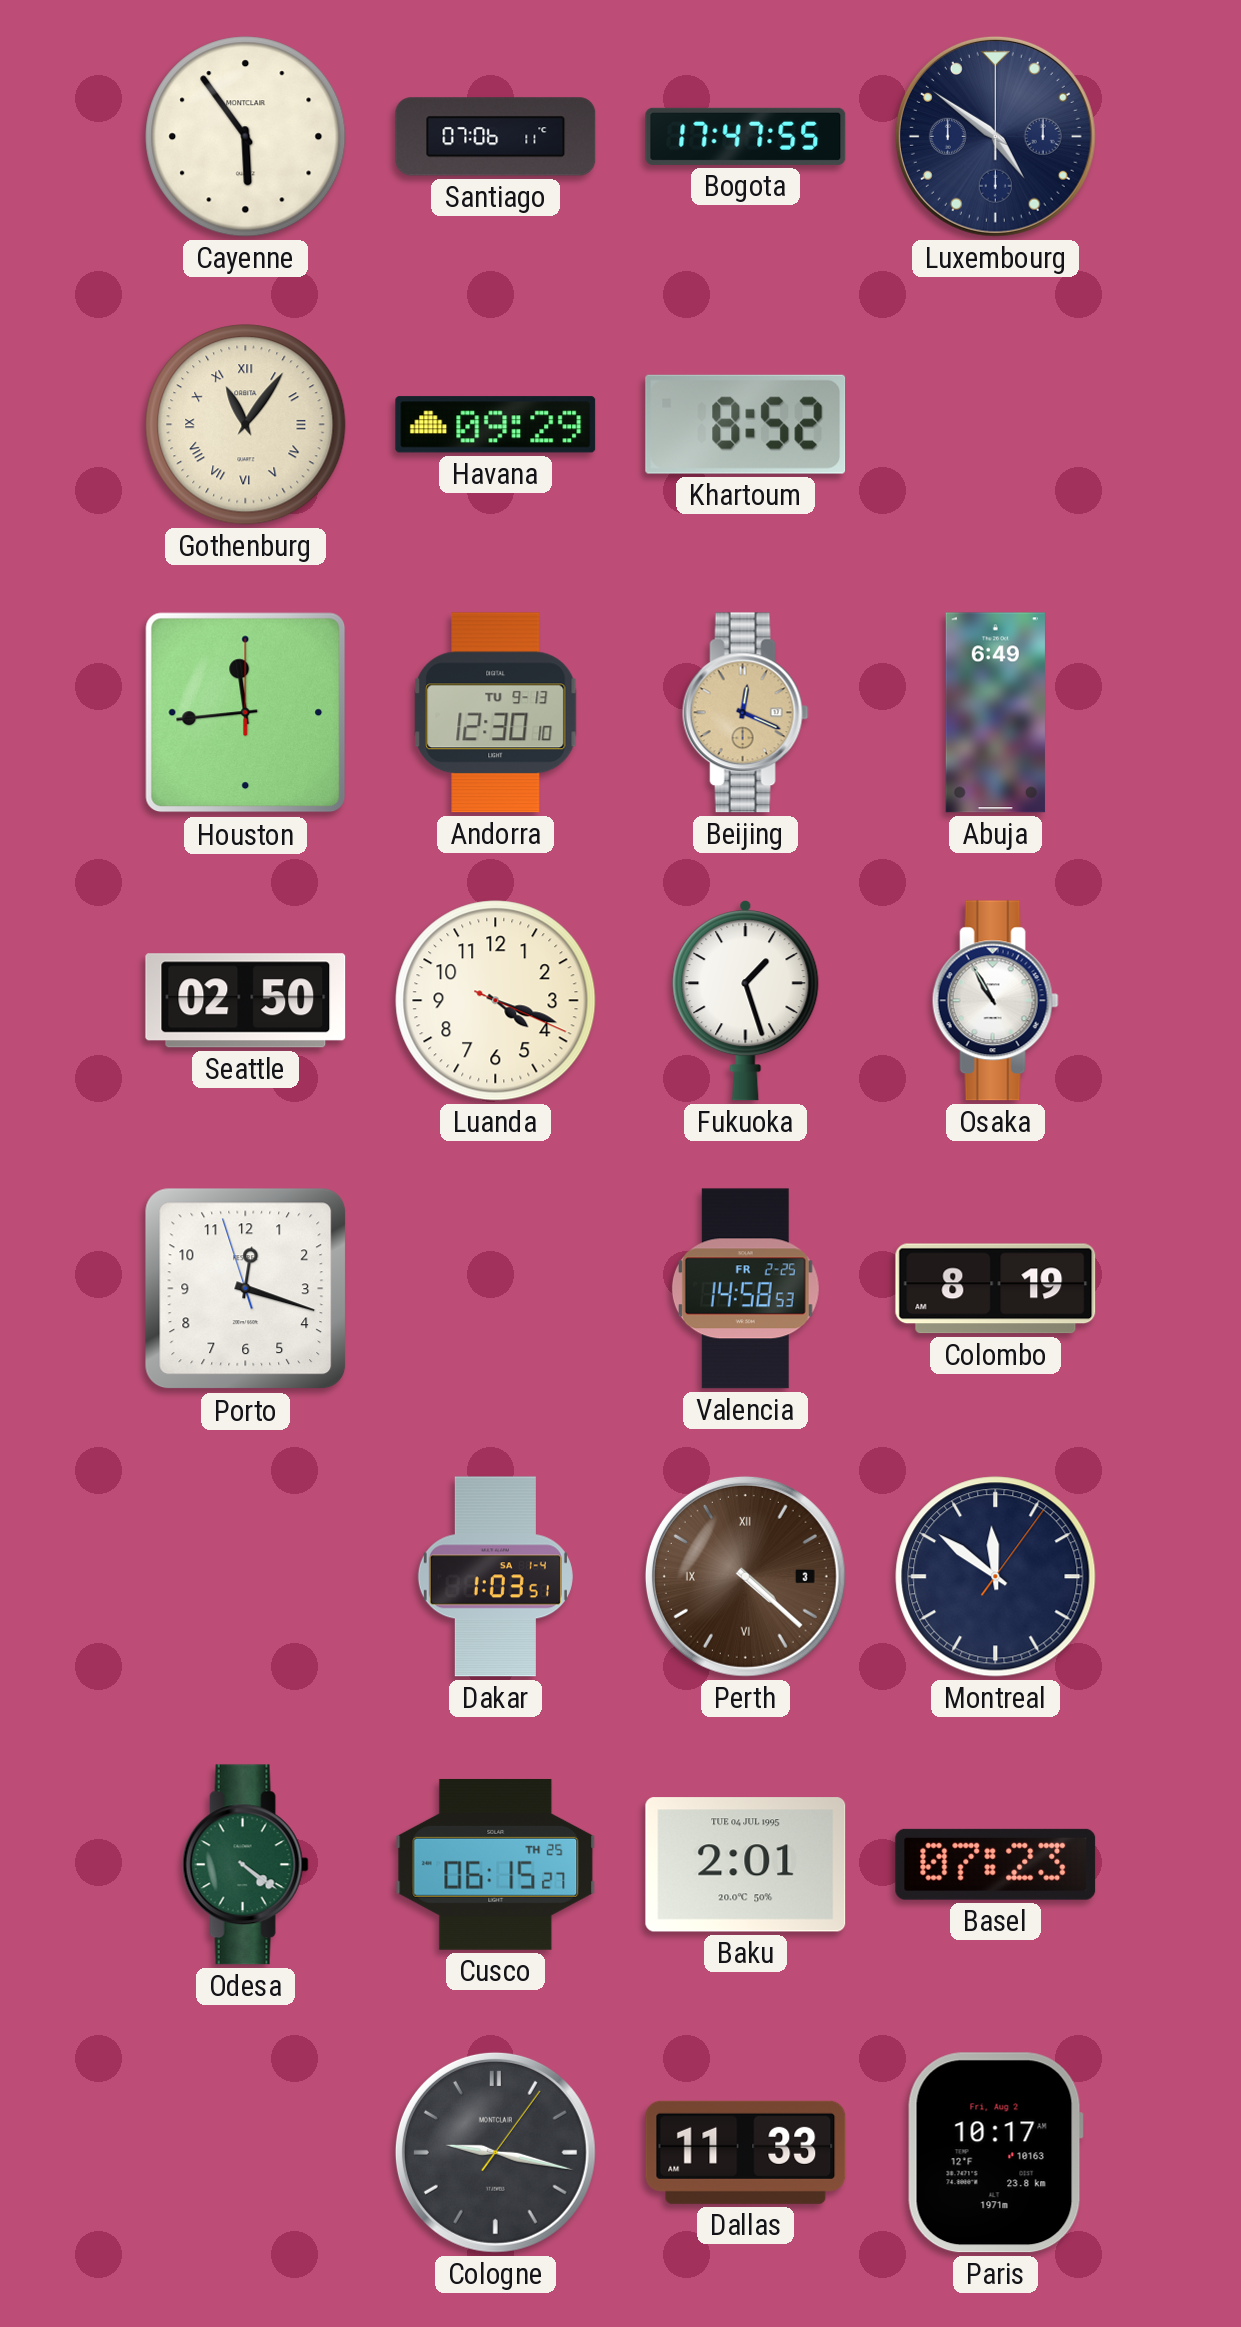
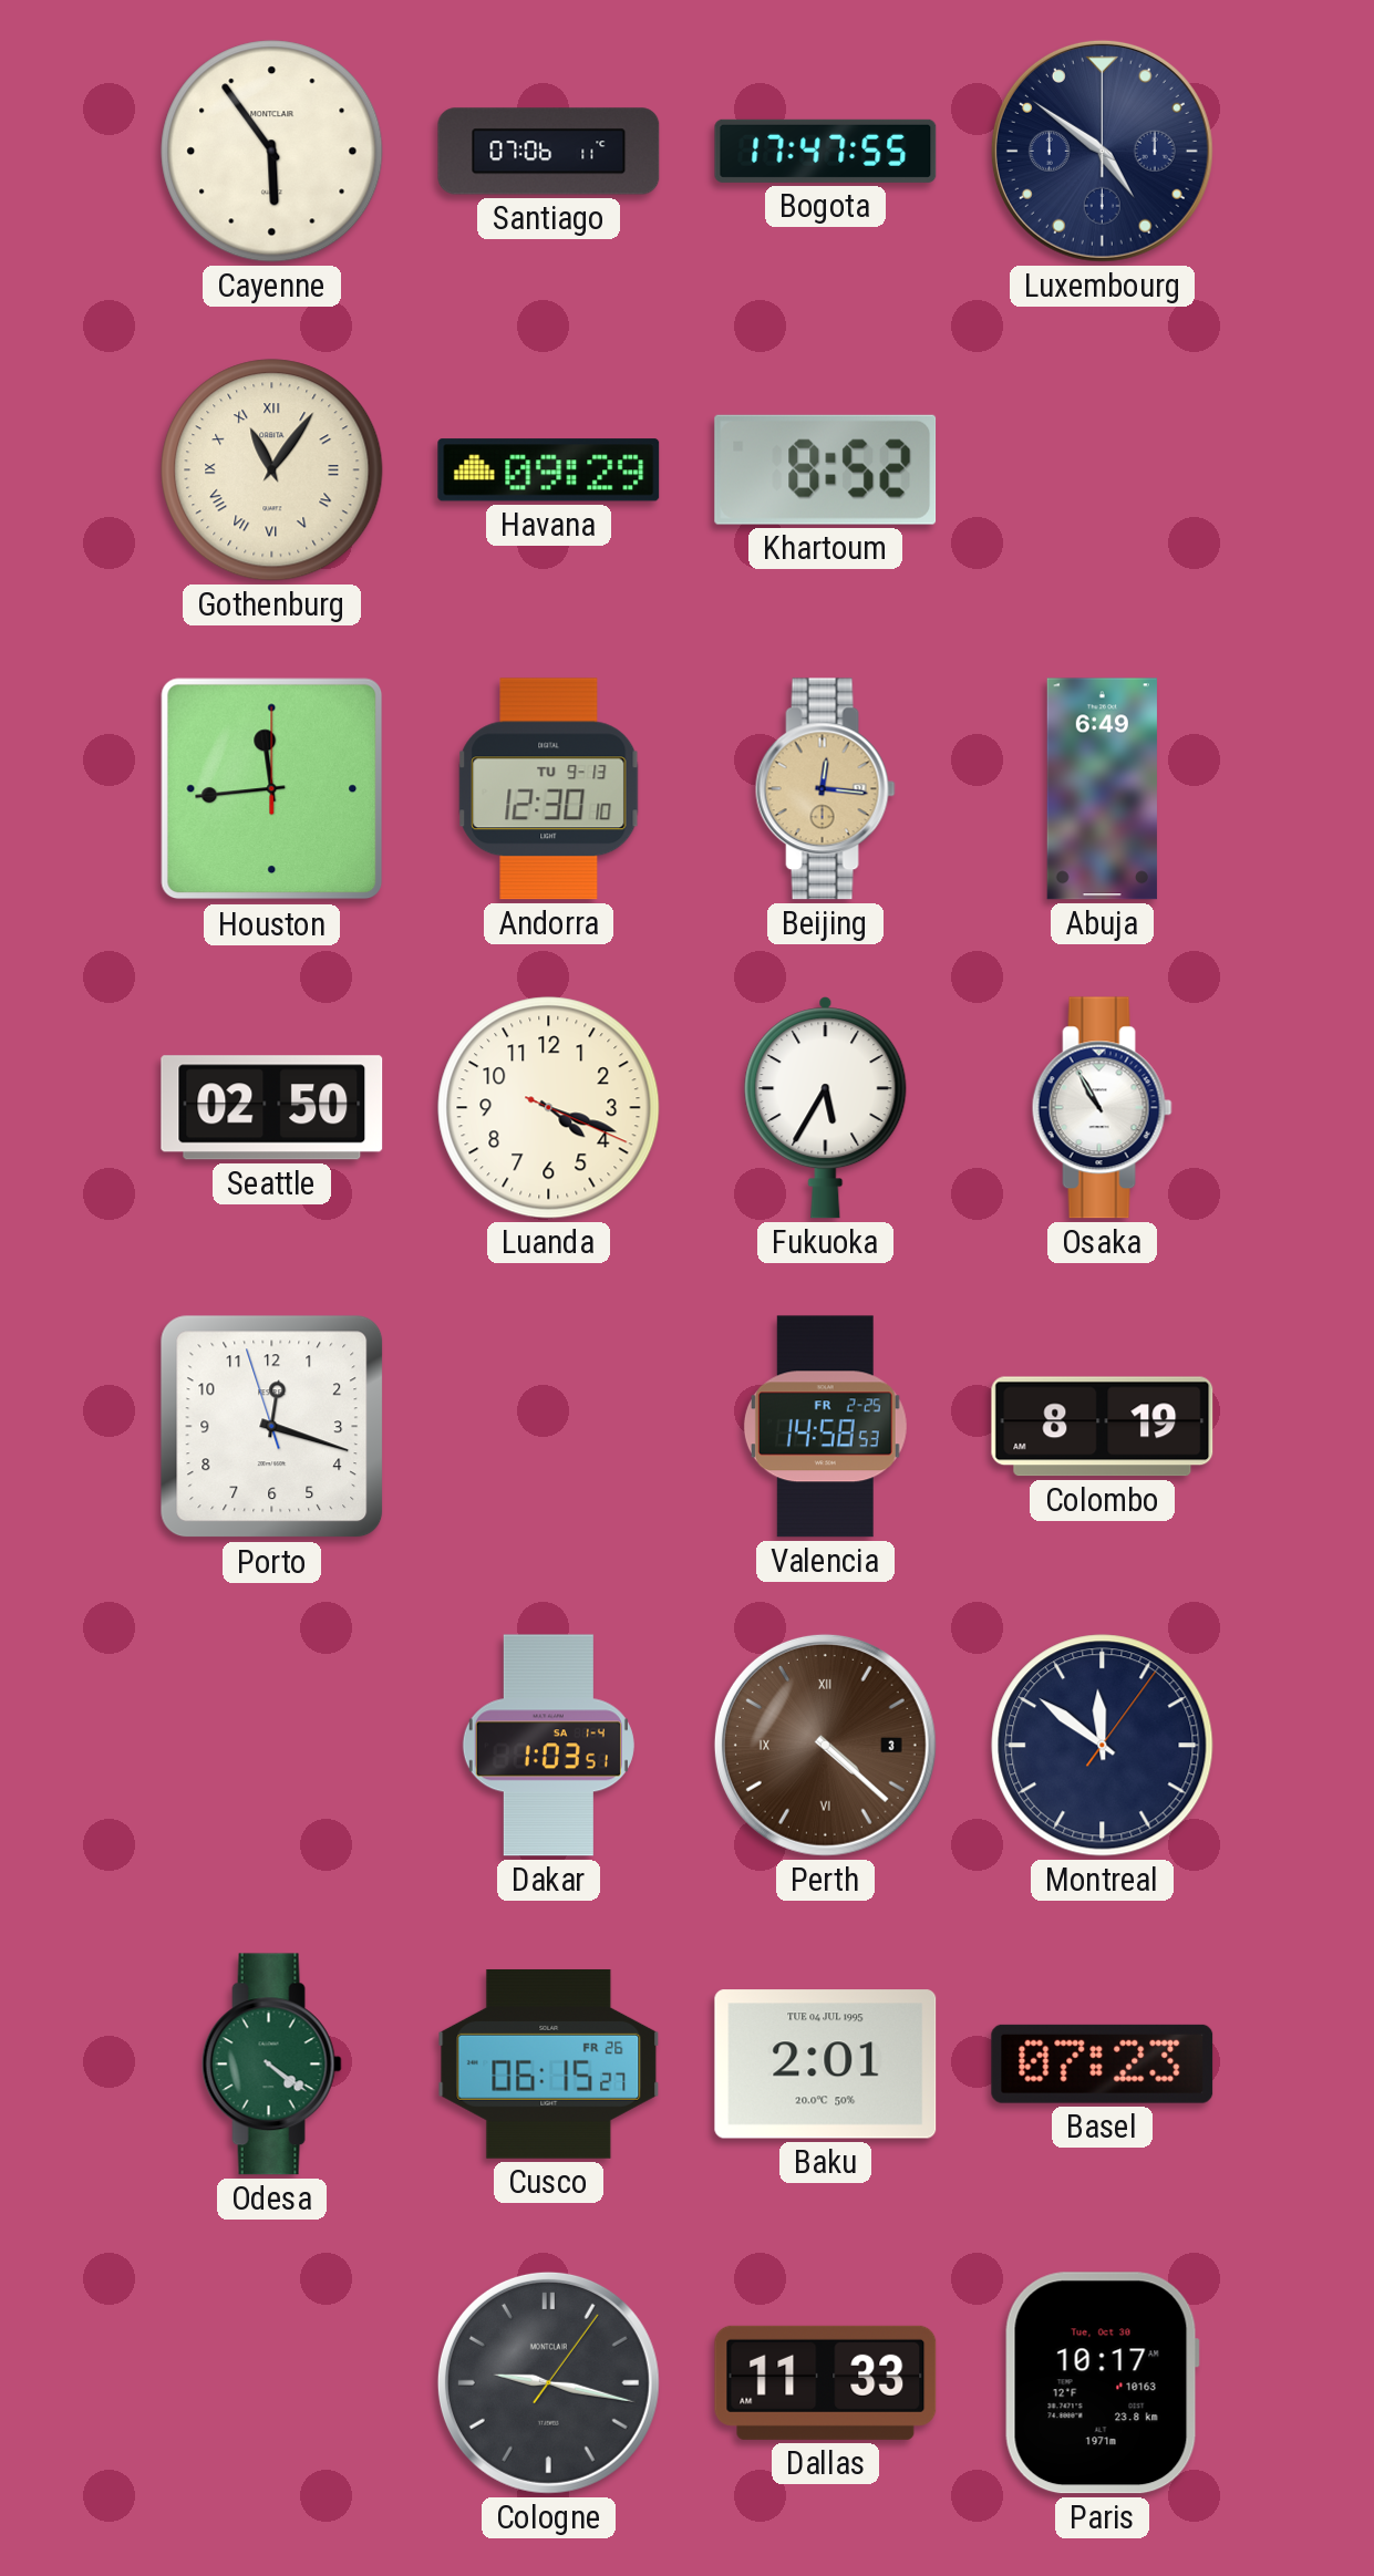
Beijing: 12:19 -> 12:16
Fukuoka: 1:27 -> 5:35
Cusco date: TH 25 -> FR 26
Paris date: Fri, Aug 2 -> Tue, Oct 30
